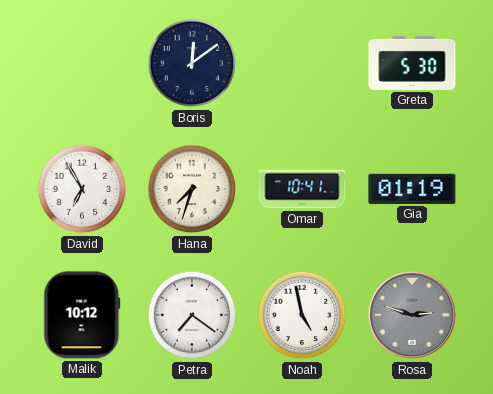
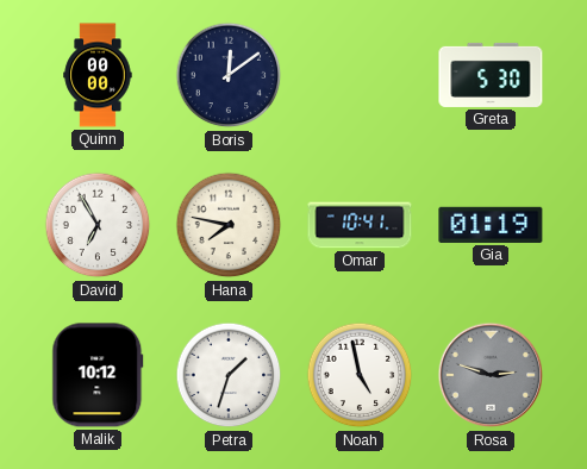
Quinn: none -> 00:00
Hana: 7:33 -> 7:47
Petra: 7:21 -> 1:33
